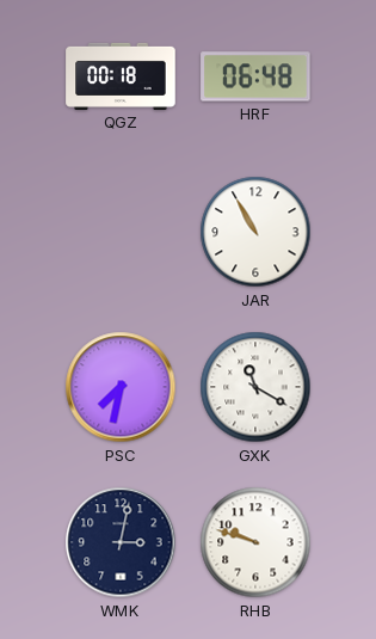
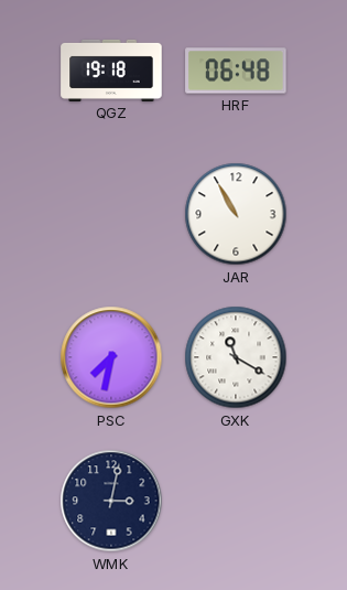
QGZ: 00:18 -> 19:18
RHB: 9:48 -> none
